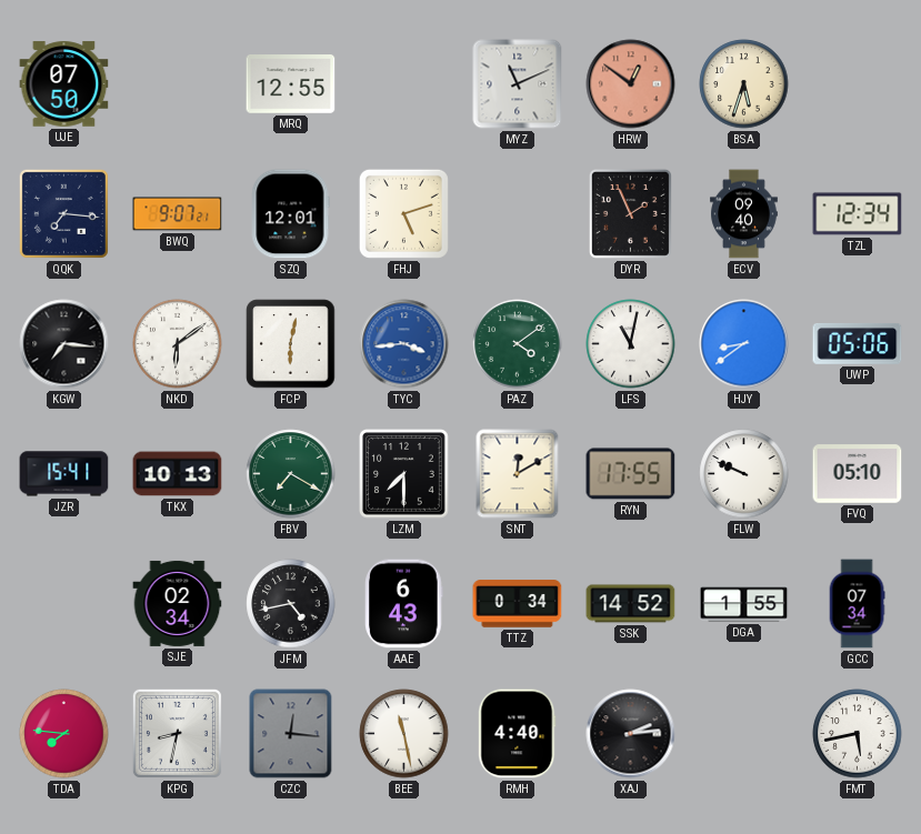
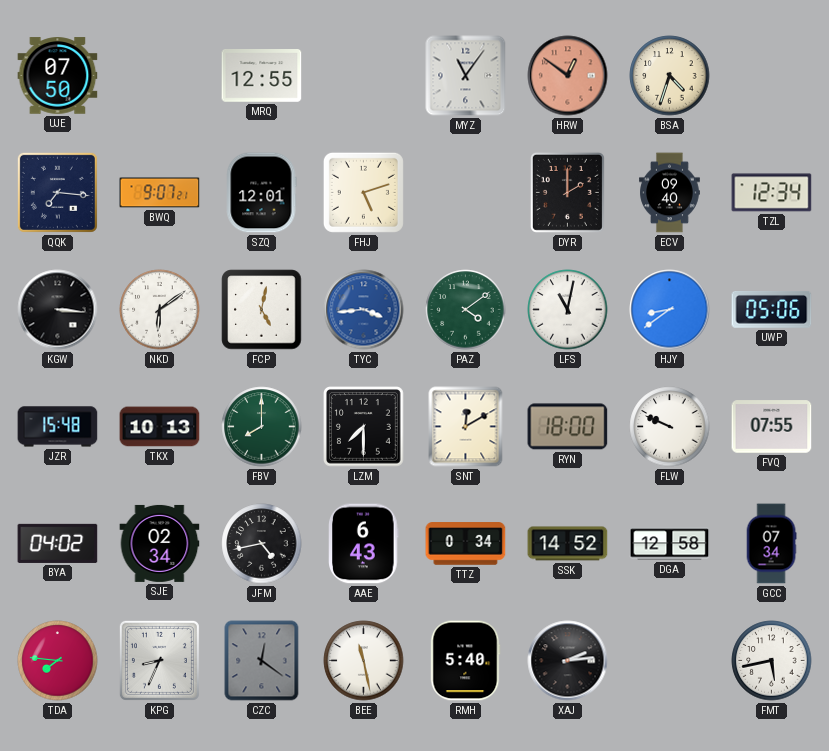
MYZ: 11:11 -> 11:06
BSA: 5:33 -> 4:33
DYR: 1:56 -> 2:00
KGW: 7:16 -> 3:16
FCP: 6:02 -> 5:02
JZR: 15:41 -> 15:48
FBV: 7:20 -> 8:00
RYN: 17:55 -> 18:00
FVQ: 05:10 -> 07:55
BYA: none -> 04:02
DGA: 1:55 -> 12:58
KPG: 8:32 -> 8:34
CZC: 12:16 -> 12:21
RMH: 4:40 -> 5:40
